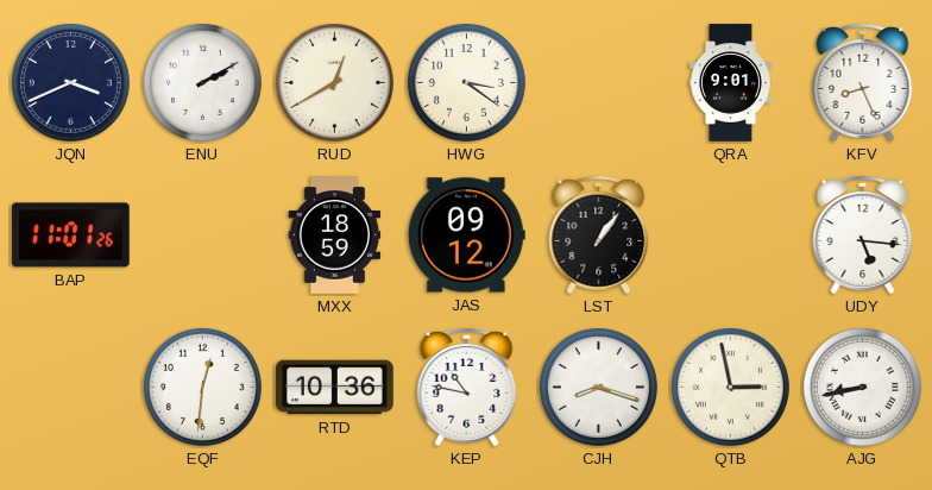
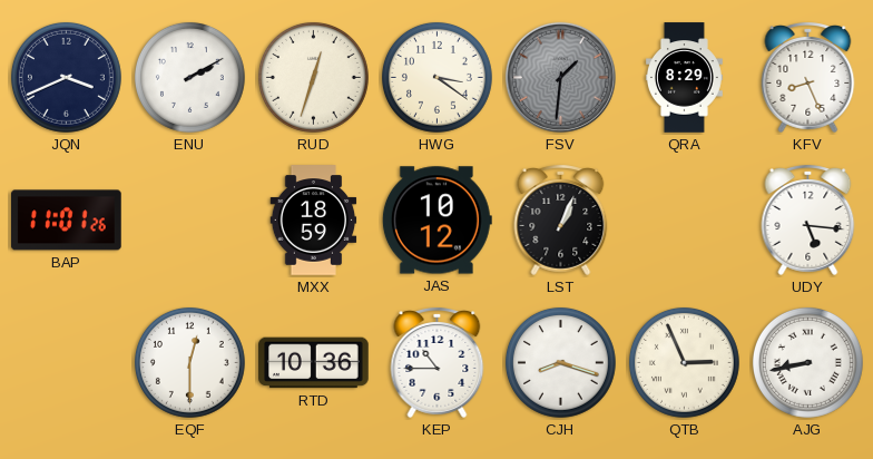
RUD: 12:40 -> 12:33
FSV: none -> 1:31
QRA: 9:01 -> 8:29
JAS: 09:12 -> 10:12
LST: 1:06 -> 1:04
EQF: 12:31 -> 12:30
KEP: 10:47 -> 10:45
QTB: 2:58 -> 2:56
